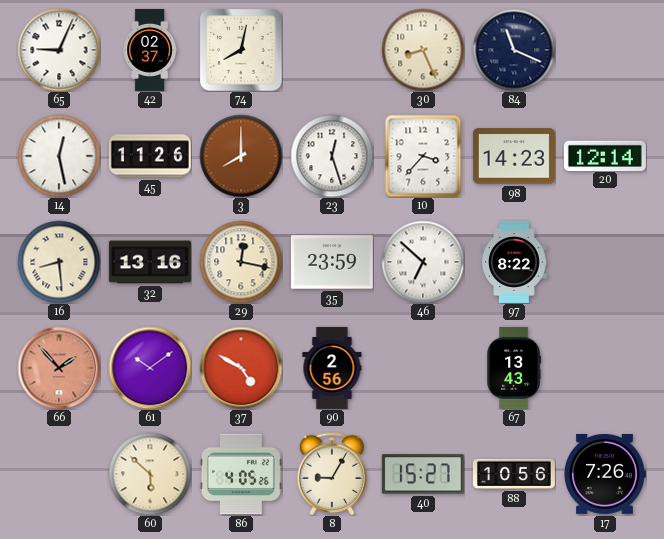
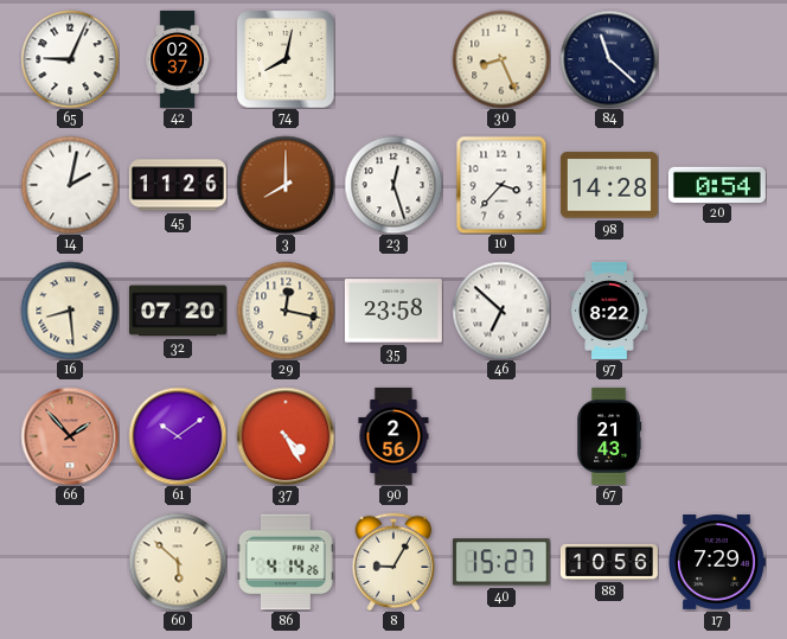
84: 11:19 -> 11:22
14: 12:28 -> 2:02
98: 14:23 -> 14:28
20: 12:14 -> 0:54
32: 13:16 -> 07:20
35: 23:59 -> 23:58
37: 4:50 -> 4:25
67: 13:43 -> 21:43
86: 4:05 -> 4:14
17: 7:26 -> 7:29
